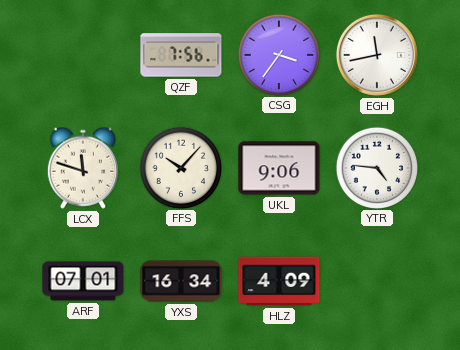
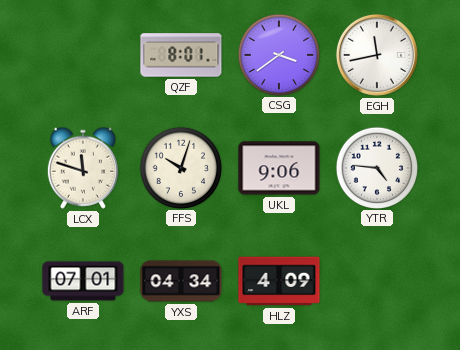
QZF: 7:56 -> 8:01
CSG: 3:36 -> 3:39
FFS: 10:07 -> 10:03
YXS: 16:34 -> 04:34
